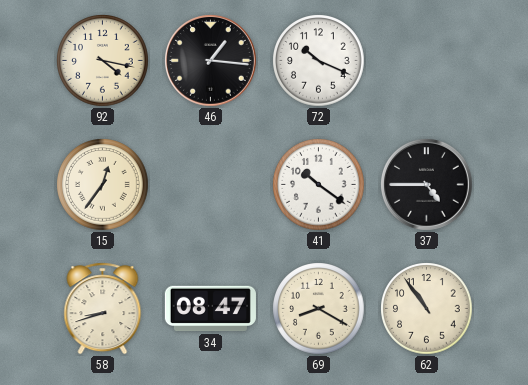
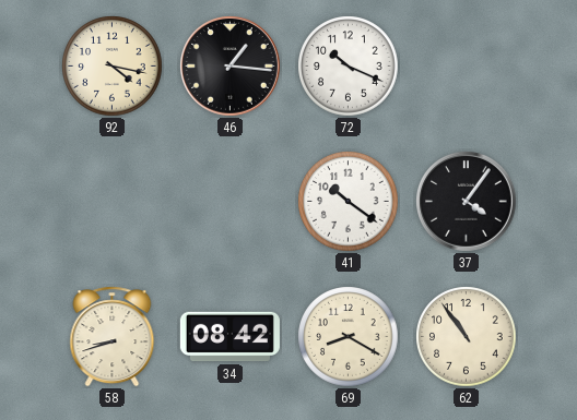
15: 12:36 -> none
37: 4:45 -> 4:06
34: 08:47 -> 08:42
